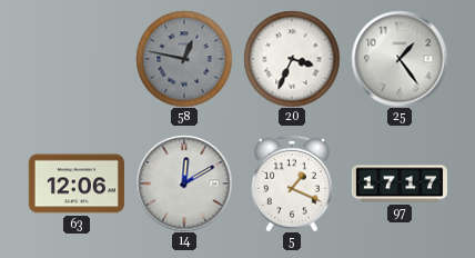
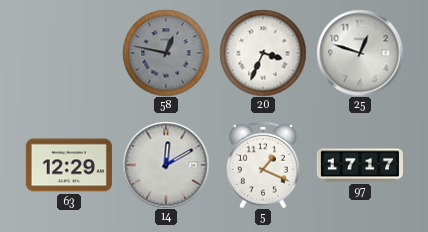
25: 1:24 -> 12:48
63: 12:06 -> 12:29
